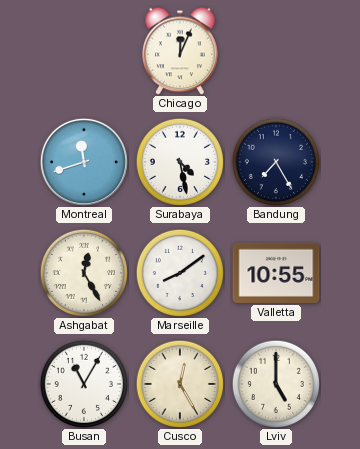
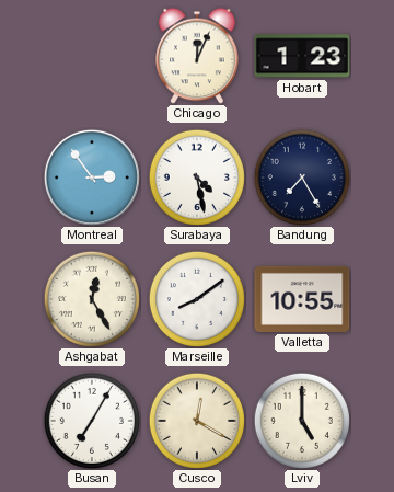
Hobart: none -> 1:23
Montreal: 11:42 -> 2:54
Busan: 11:05 -> 7:05
Cusco: 12:25 -> 12:20
